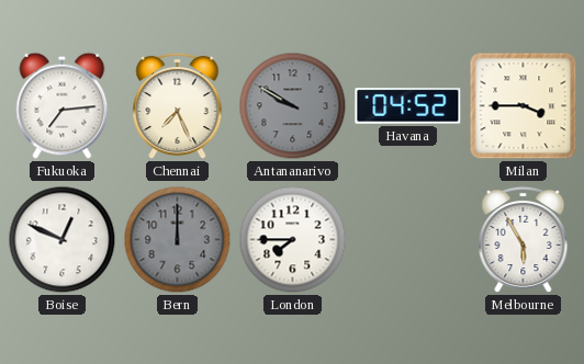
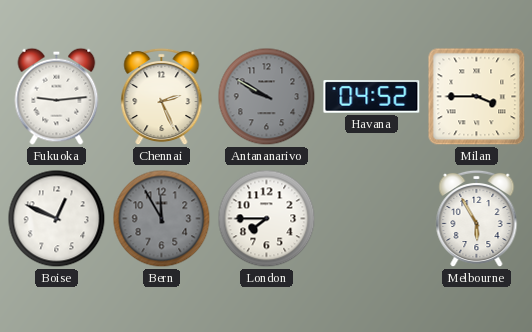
Fukuoka: 7:14 -> 9:14
Chennai: 7:26 -> 2:26
Bern: 12:00 -> 11:55
